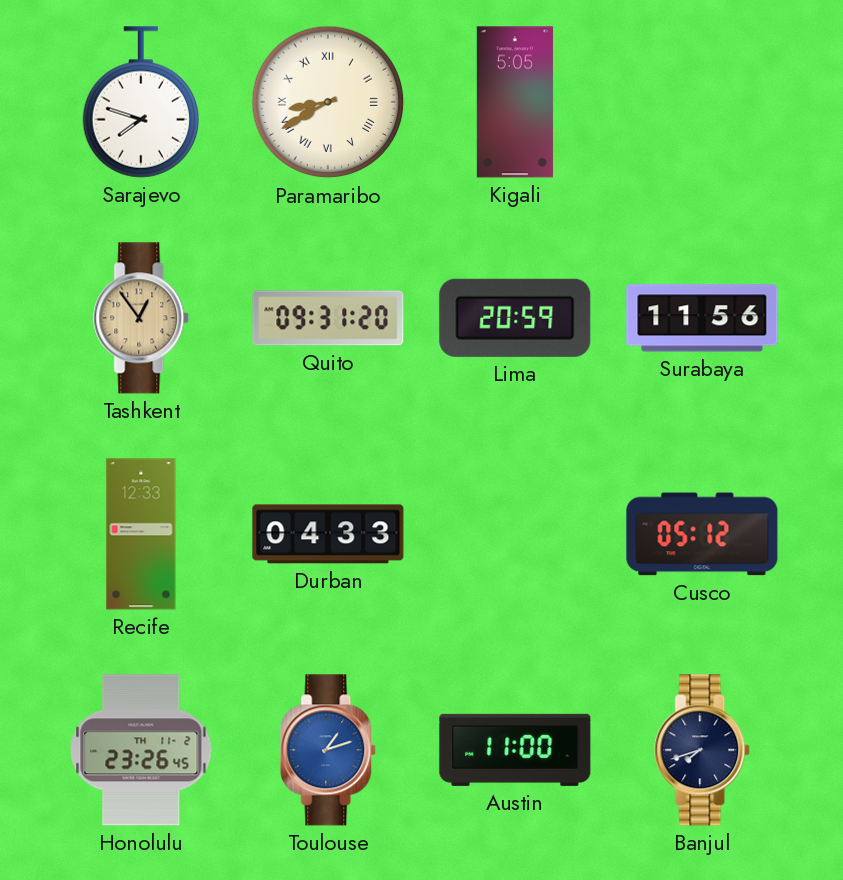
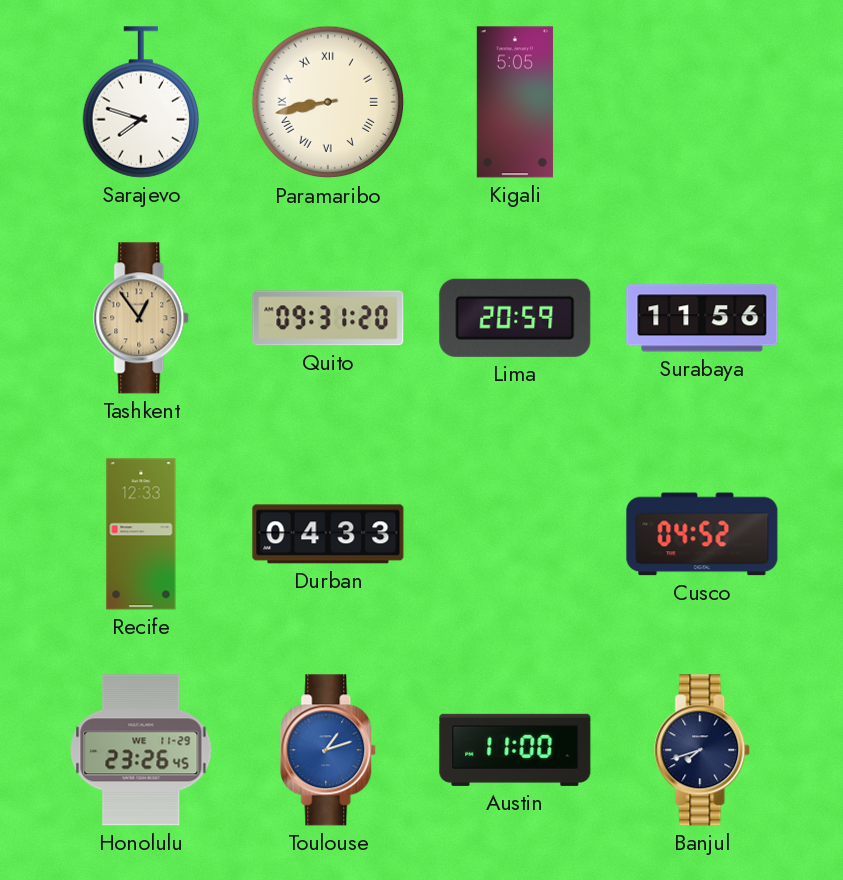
Paramaribo: 8:40 -> 8:43
Cusco: 05:12 -> 04:52
Honolulu date: TH 11-2 -> WE 11-29
